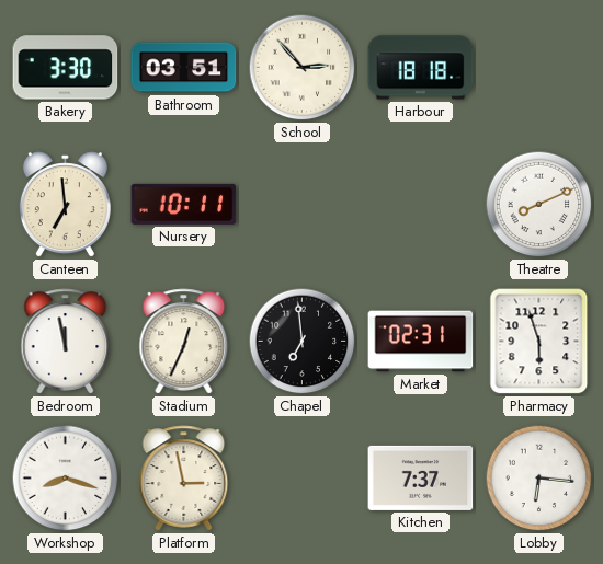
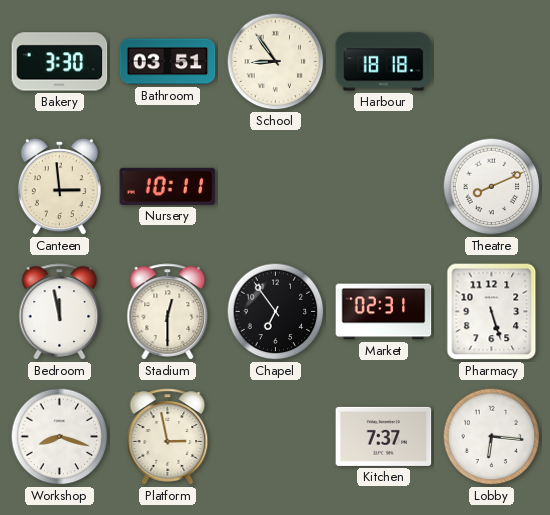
School: 2:53 -> 8:54
Canteen: 6:59 -> 2:59
Stadium: 12:34 -> 12:30
Chapel: 6:59 -> 6:54
Pharmacy: 5:57 -> 5:27
